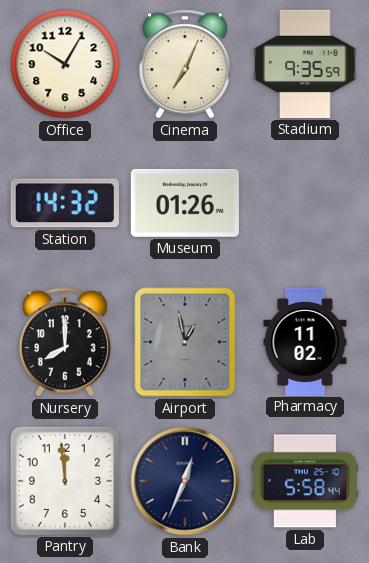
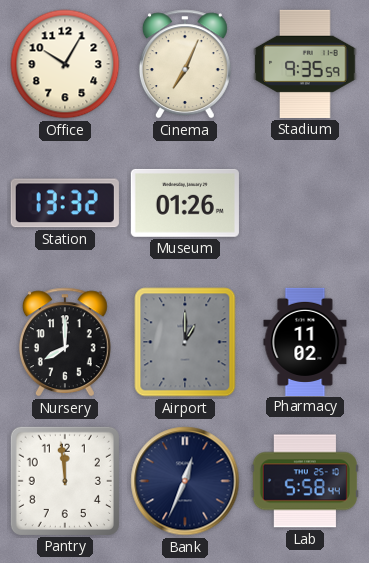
Station: 14:32 -> 13:32
Airport: 12:58 -> 1:00
